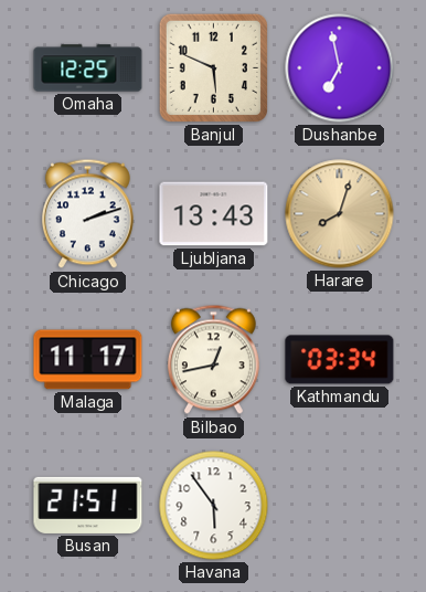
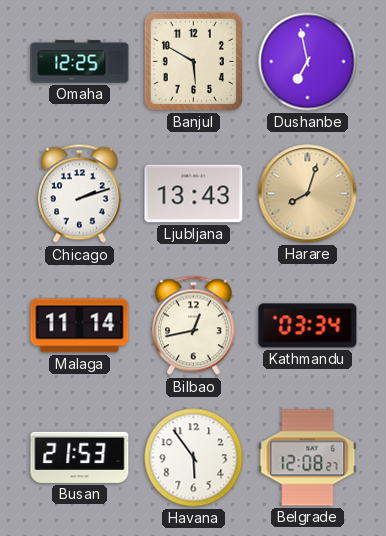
Banjul: 5:49 -> 5:50
Malaga: 11:17 -> 11:14
Busan: 21:51 -> 21:53
Belgrade: none -> 12:08
